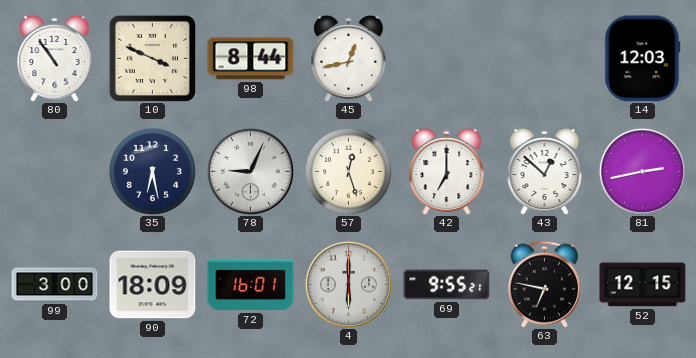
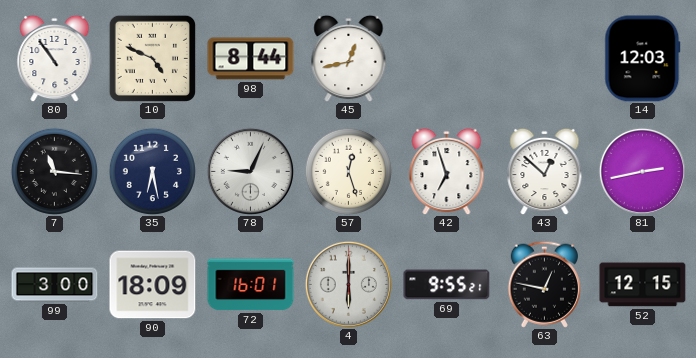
10: 3:49 -> 4:49
7: none -> 11:16
42: 7:00 -> 6:57
63: 6:47 -> 12:47
